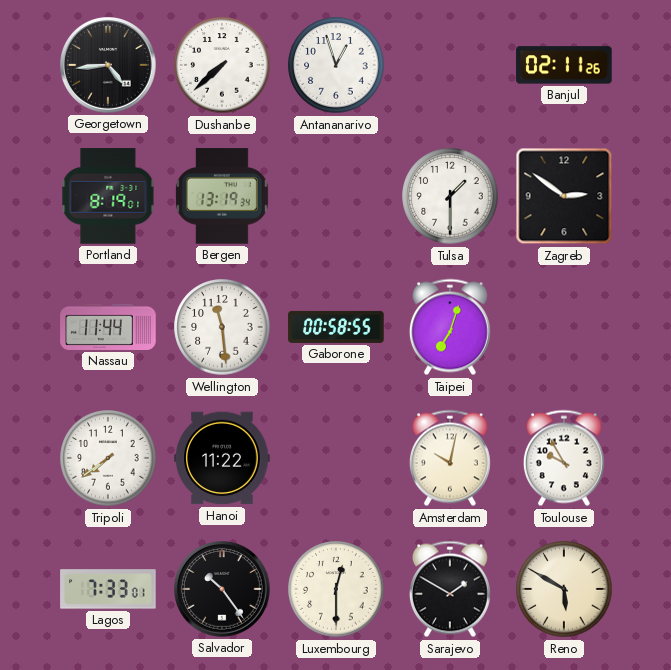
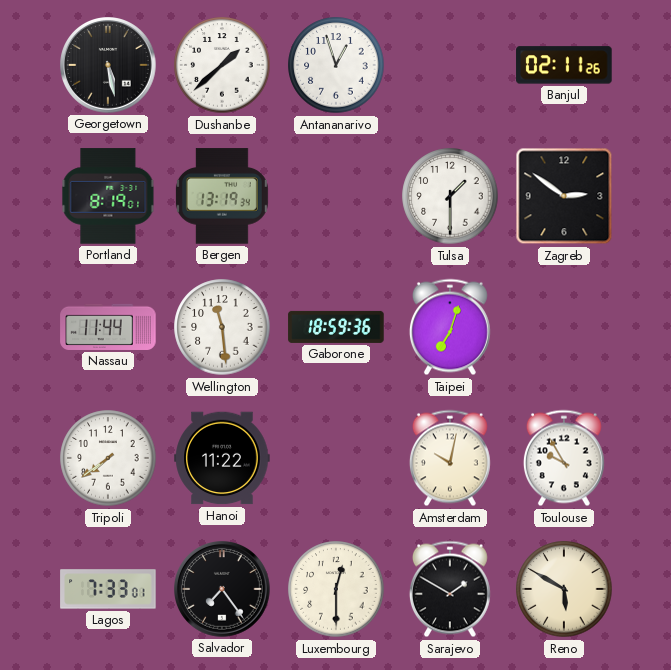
Georgetown: 4:44 -> 5:28
Dushanbe: 7:38 -> 1:38
Gaborone: 00:58 -> 18:59
Salvador: 10:24 -> 7:24
